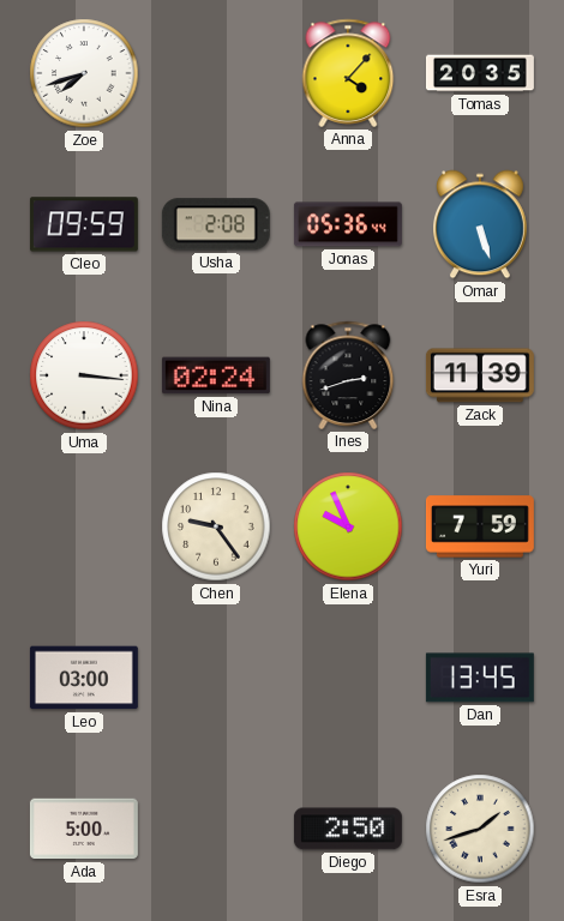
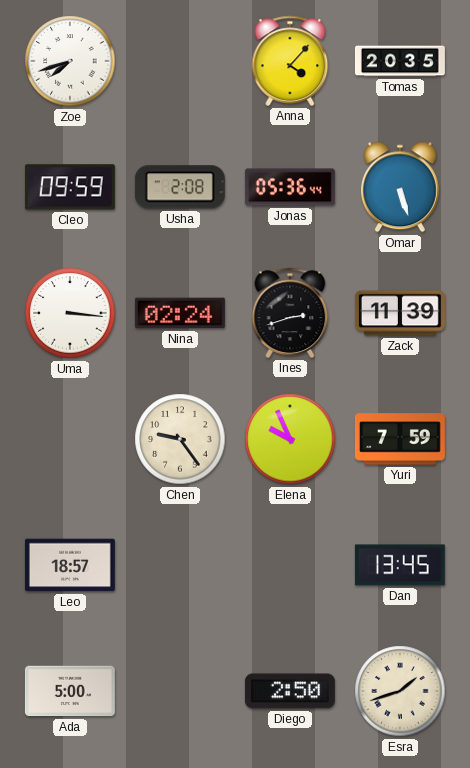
Leo: 03:00 -> 18:57
